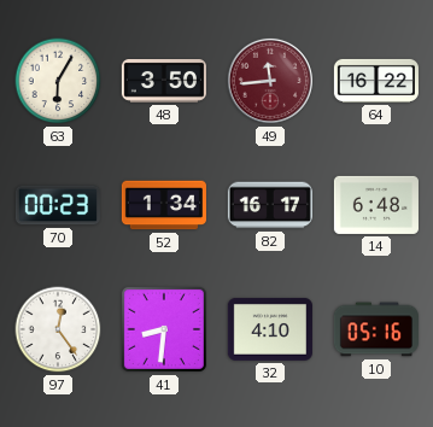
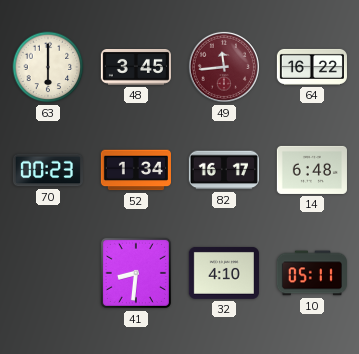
63: 6:05 -> 6:00
48: 3:50 -> 3:45
97: 12:24 -> none
10: 05:16 -> 05:11
